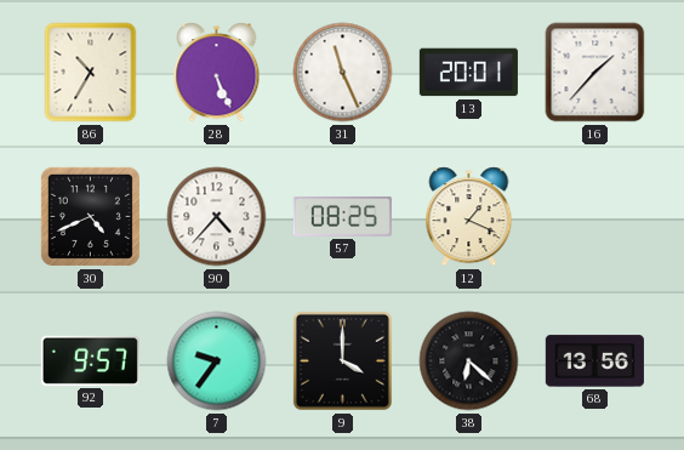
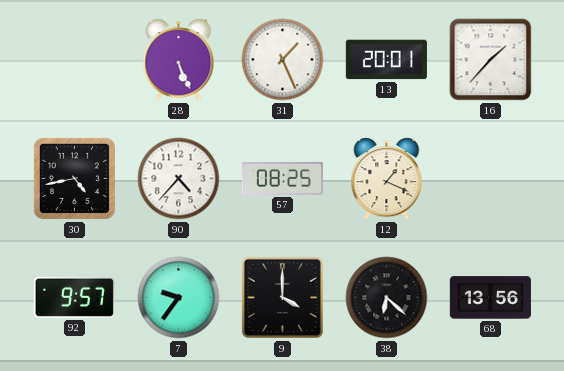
86: 10:35 -> none
31: 11:26 -> 1:26
30: 4:41 -> 4:43
